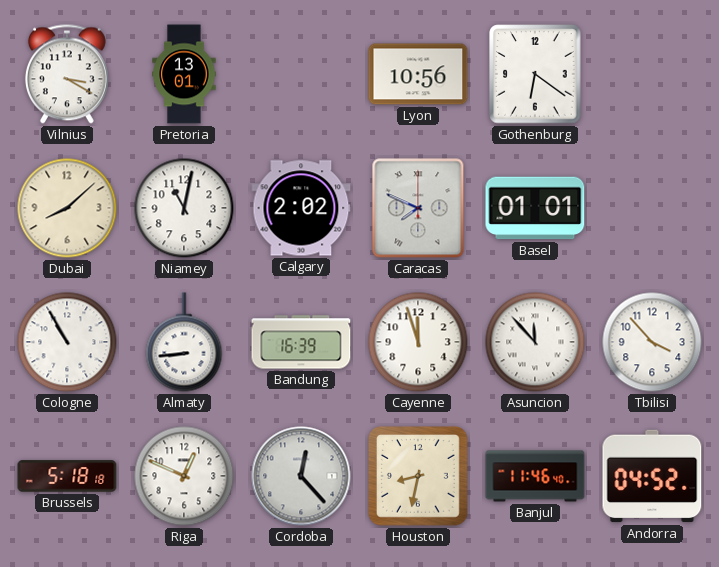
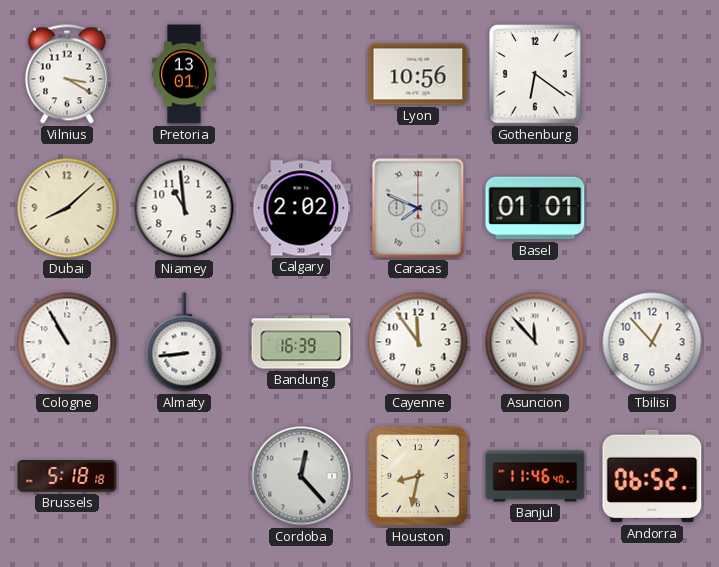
Niamey: 11:02 -> 10:59
Cayenne: 11:57 -> 11:54
Tbilisi: 3:53 -> 12:53
Riga: 12:49 -> none
Andorra: 04:52 -> 06:52
